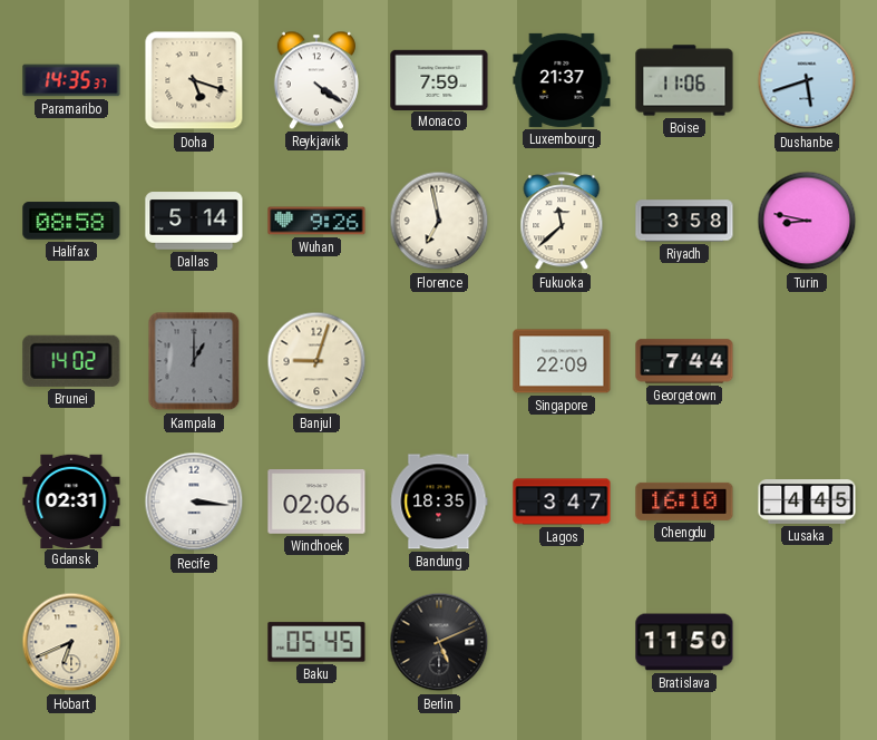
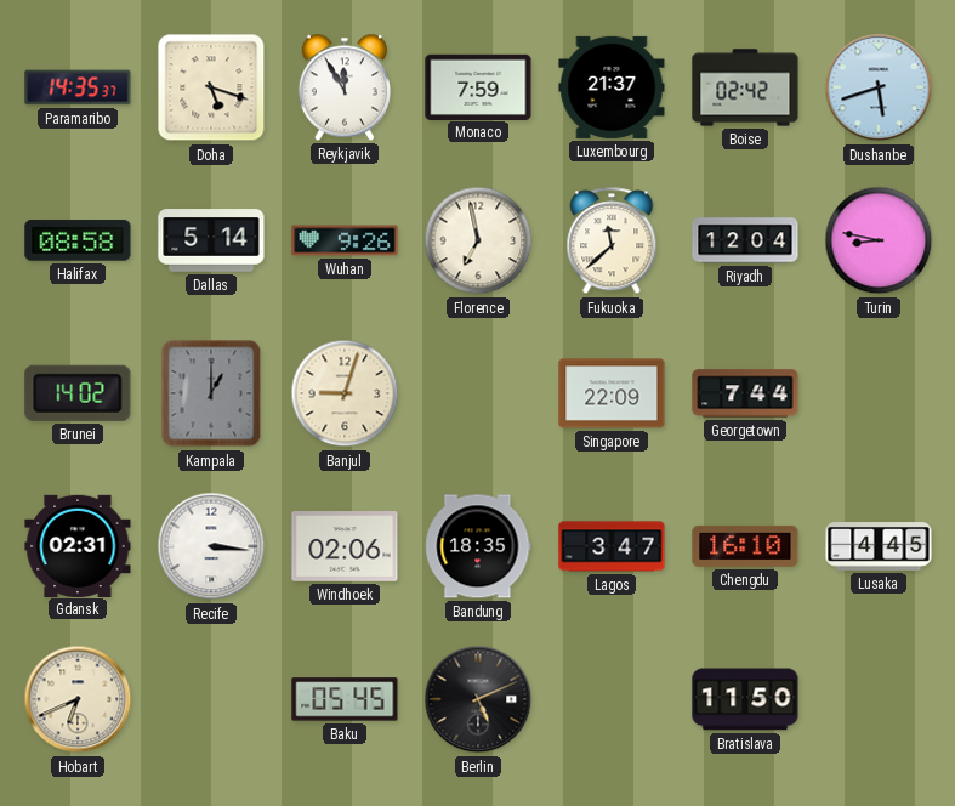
Reykjavik: 4:21 -> 11:55
Boise: 11:06 -> 02:42
Riyadh: 3:58 -> 12:04
